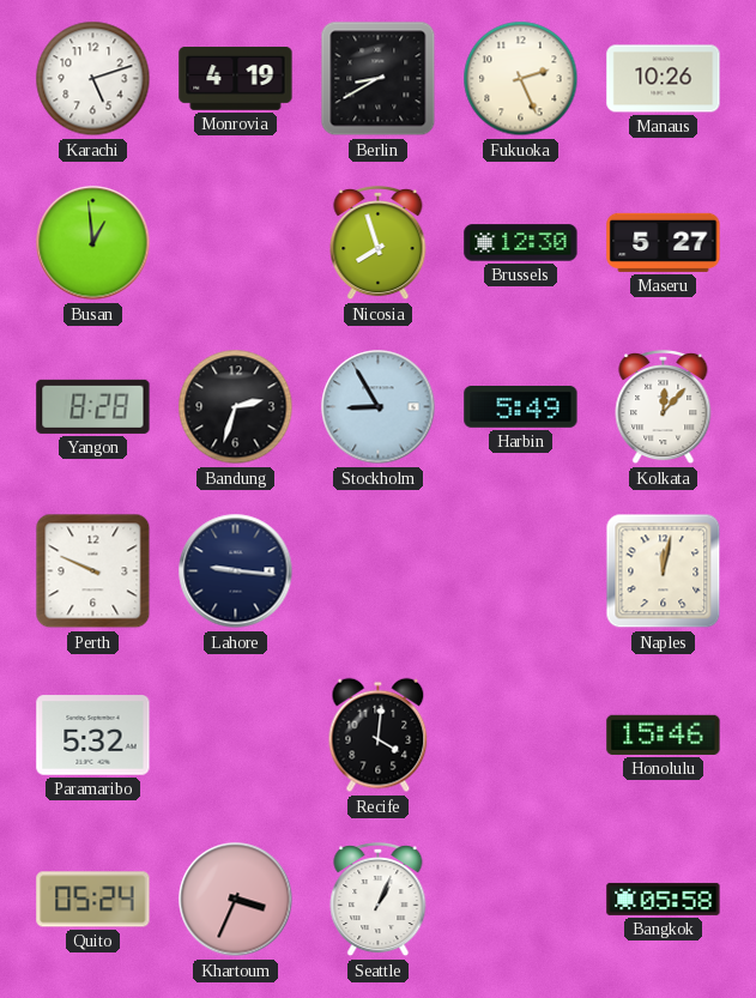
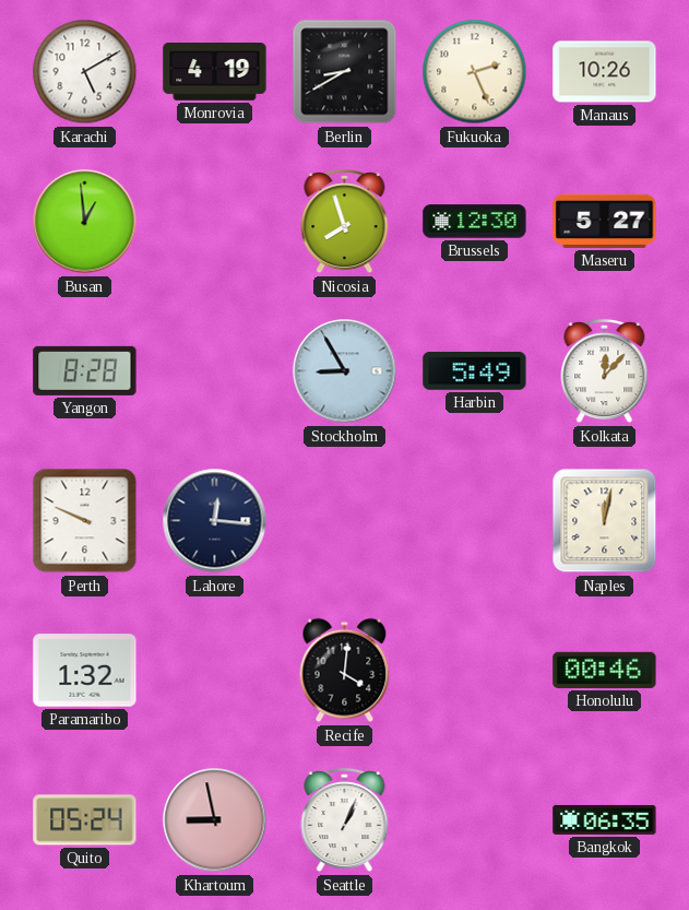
Karachi: 5:12 -> 5:10
Bandung: 2:33 -> none
Lahore: 9:16 -> 12:16
Paramaribo: 5:32 -> 1:32
Honolulu: 15:46 -> 00:46
Khartoum: 3:34 -> 8:58
Bangkok: 05:58 -> 06:35
